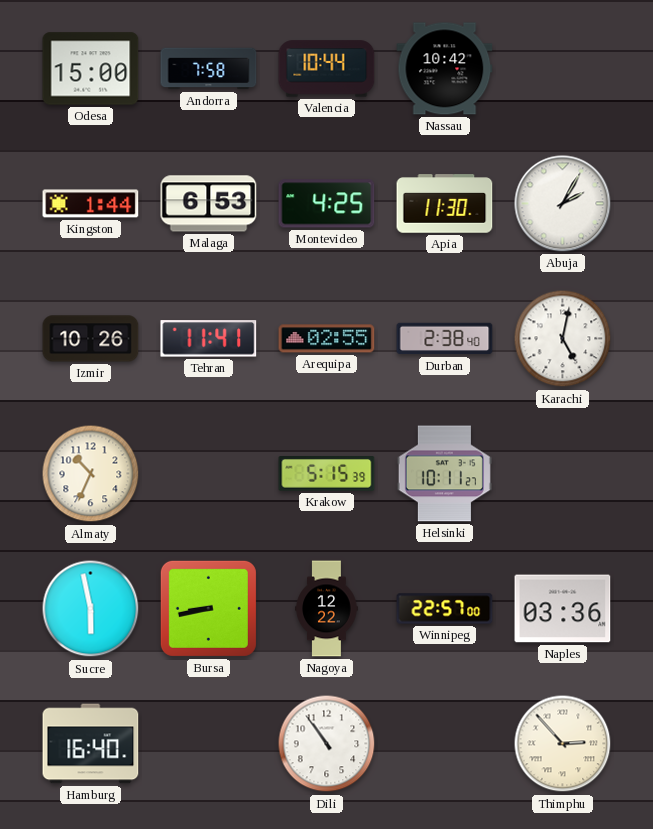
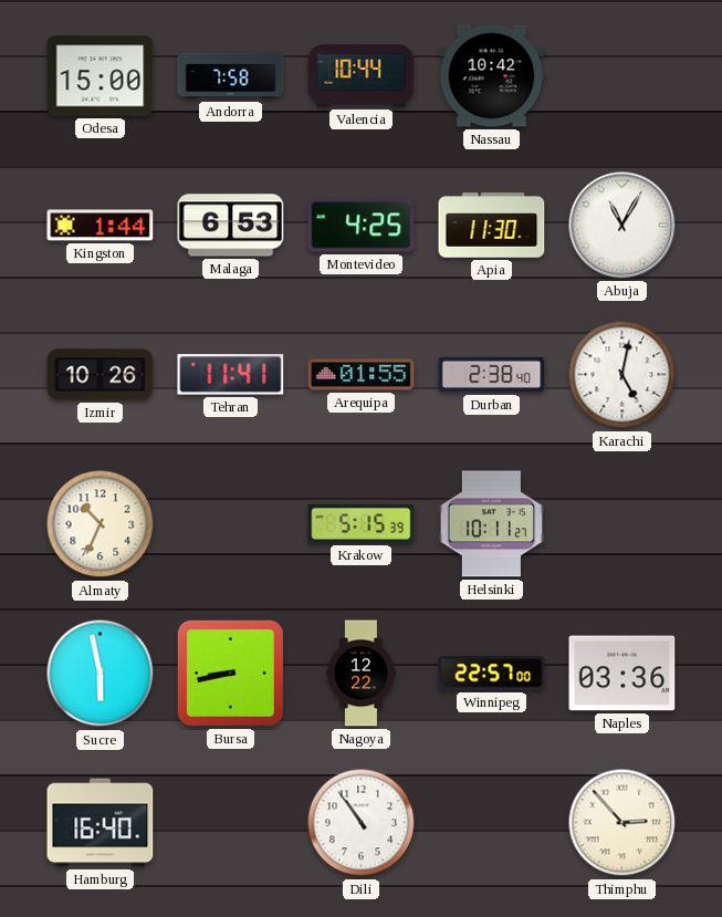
Abuja: 2:05 -> 11:05
Arequipa: 02:55 -> 01:55
